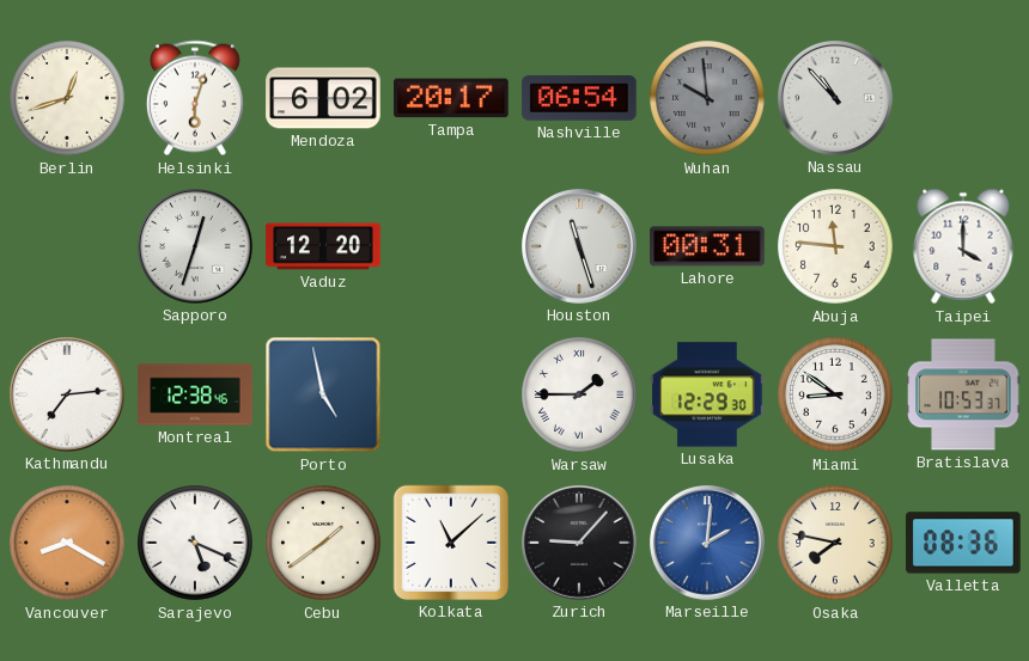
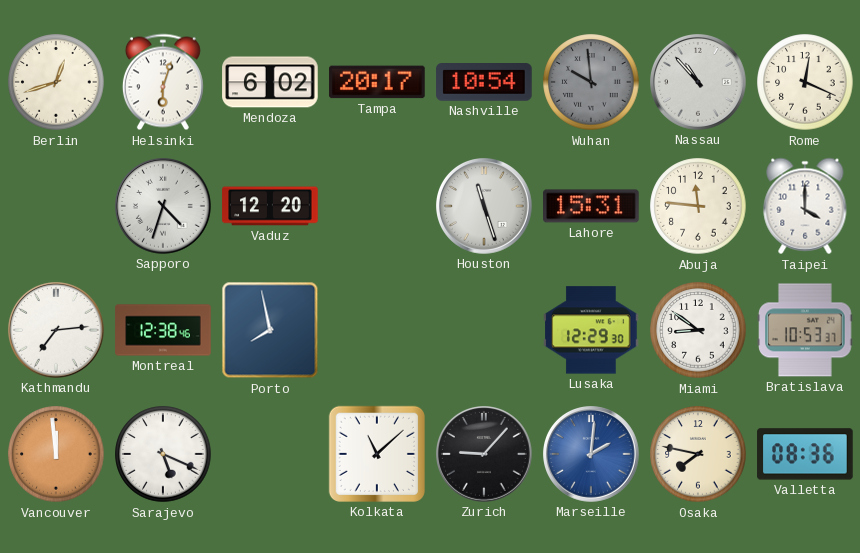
Nashville: 06:54 -> 10:54
Rome: none -> 12:19
Sapporo: 12:33 -> 4:33
Lahore: 00:31 -> 15:31
Porto: 4:58 -> 7:58
Warsaw: 1:45 -> none
Vancouver: 8:20 -> 11:59
Cebu: 1:39 -> none
